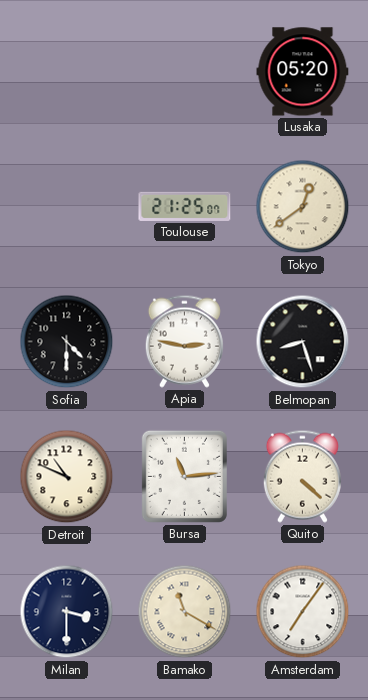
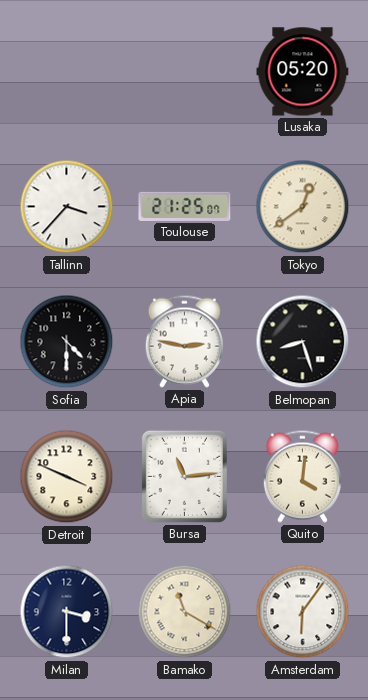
Tallinn: none -> 3:37
Detroit: 10:49 -> 3:49
Quito: 4:22 -> 4:01
Amsterdam: 7:06 -> 6:06
